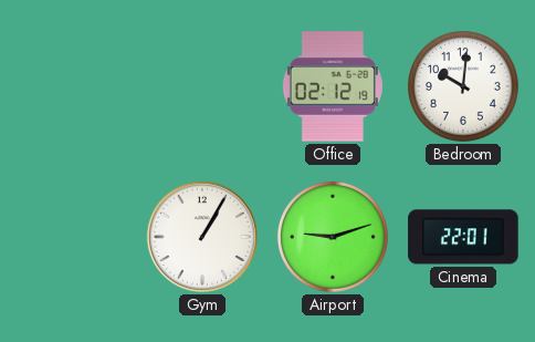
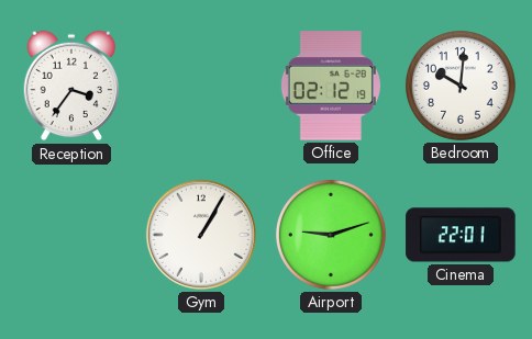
Reception: none -> 3:36
